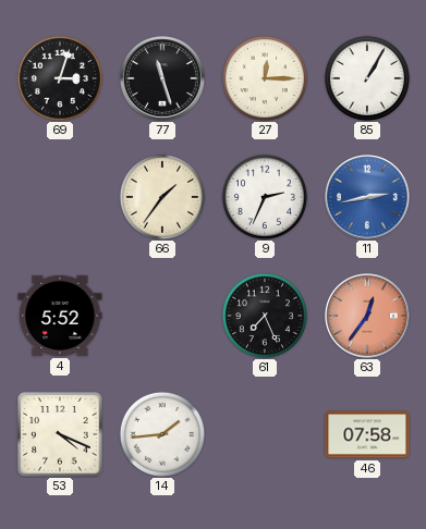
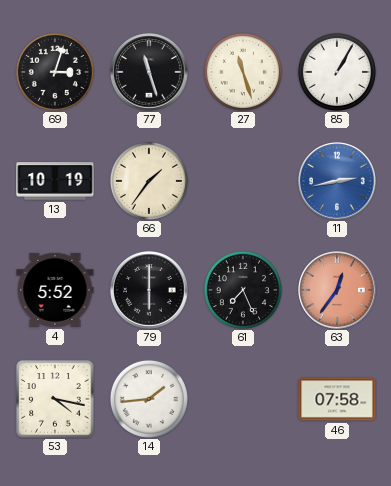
27: 12:15 -> 11:27
13: none -> 10:19
9: 2:34 -> none
79: none -> 6:00
53: 4:19 -> 4:17
